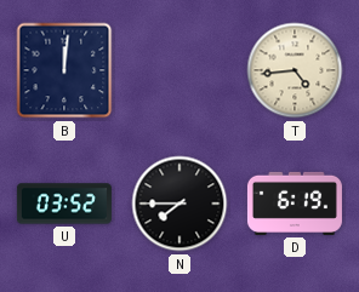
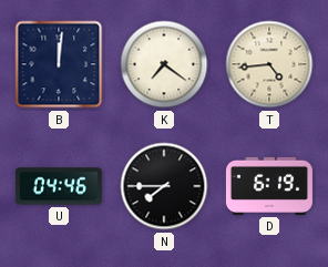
K: none -> 7:21
U: 03:52 -> 04:46
